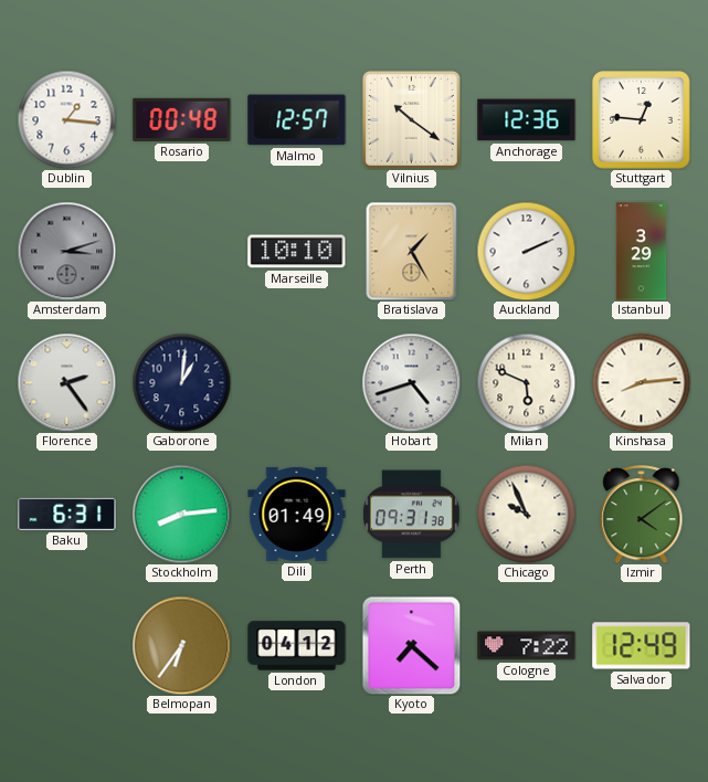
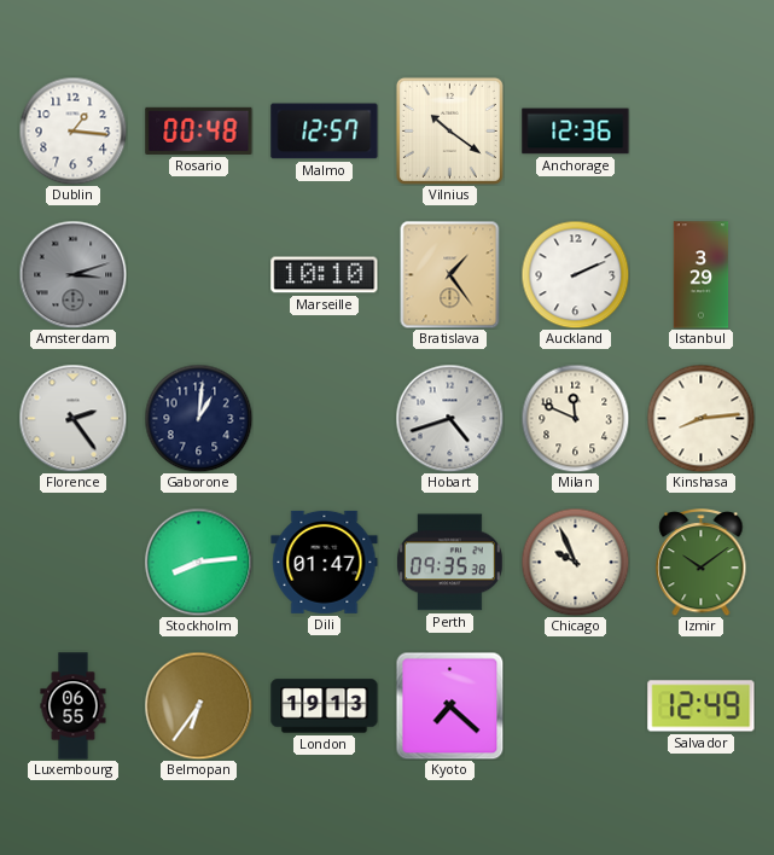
Stuttgart: 12:46 -> none
Bratislava: 1:25 -> 1:24
Milan: 5:49 -> 11:49
Baku: 6:31 -> none
Dili: 01:49 -> 01:47
Perth: 09:31 -> 09:35
Izmir: 4:09 -> 10:09
Luxembourg: none -> 06:55
London: 04:12 -> 19:13
Cologne: 7:22 -> none
